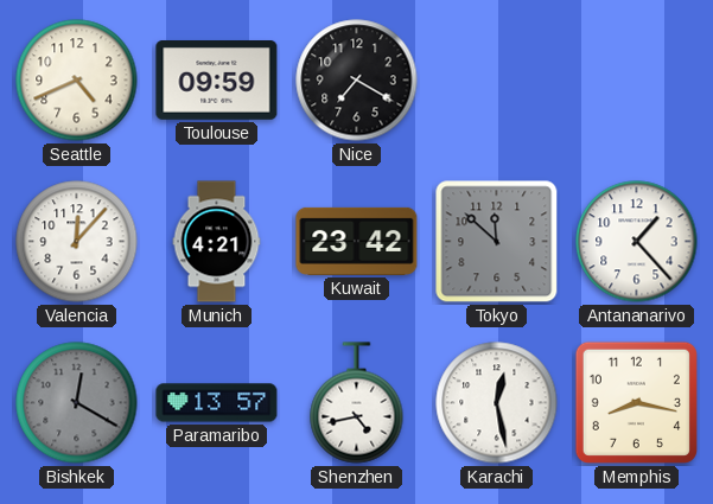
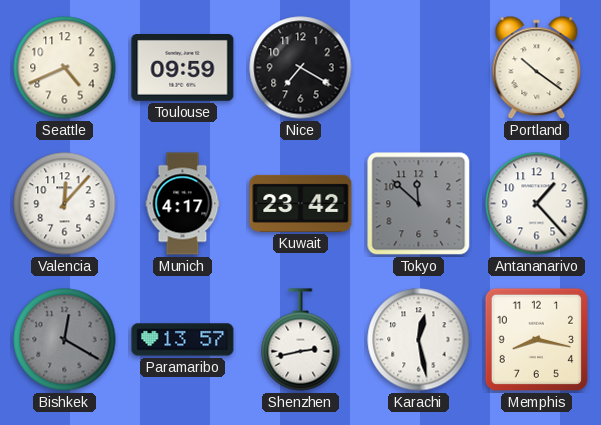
Portland: none -> 10:21
Munich: 4:21 -> 4:17
Shenzhen: 4:43 -> 2:43
